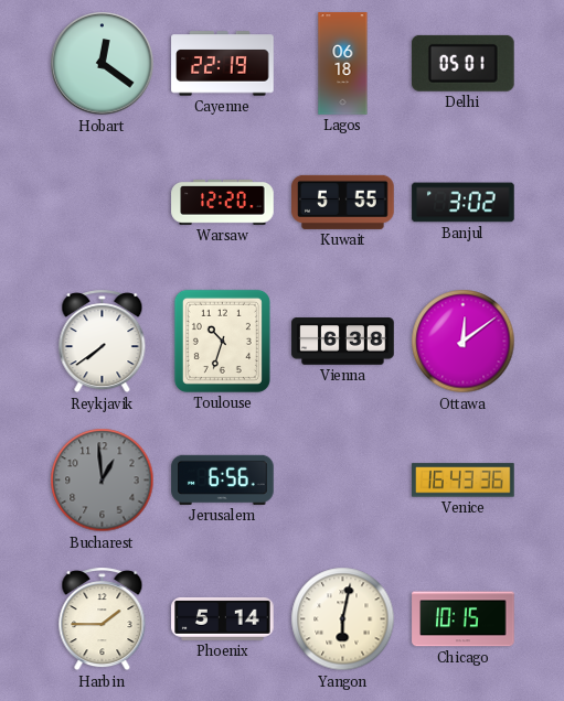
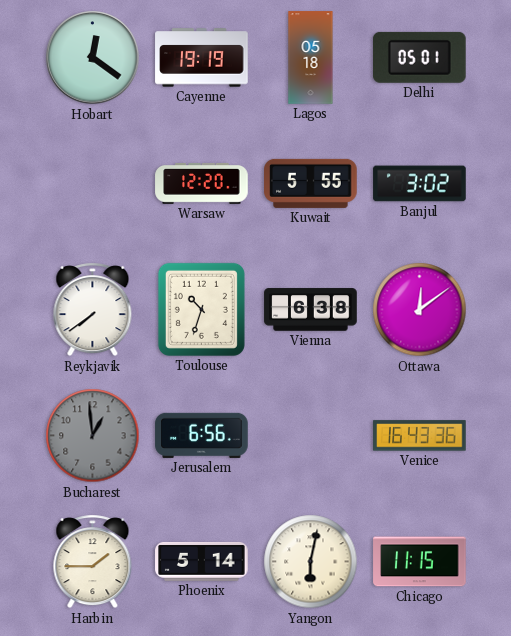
Cayenne: 22:19 -> 19:19
Lagos: 06:18 -> 05:18
Chicago: 10:15 -> 11:15
